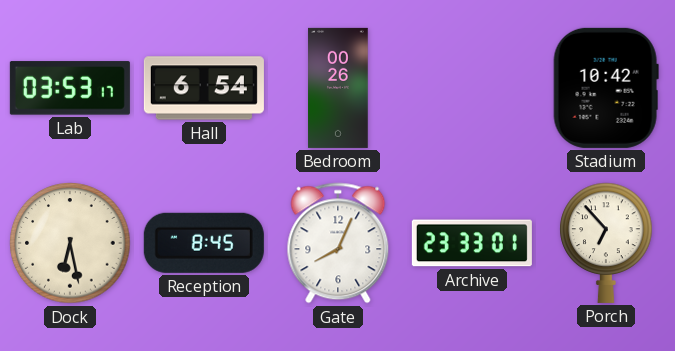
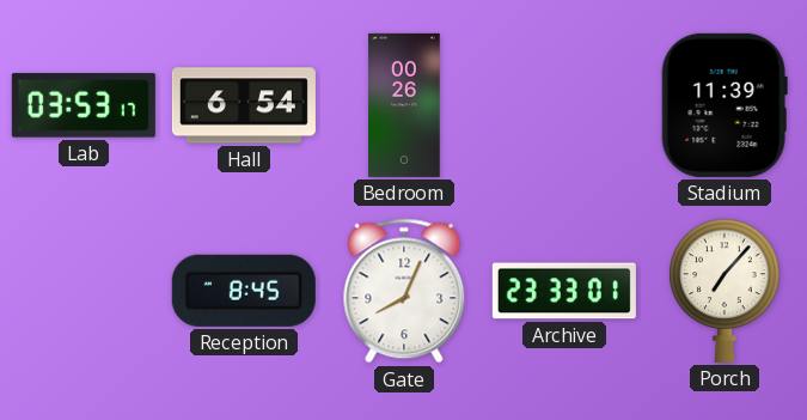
Stadium: 10:42 -> 11:39
Dock: 6:28 -> none
Porch: 6:53 -> 7:07
